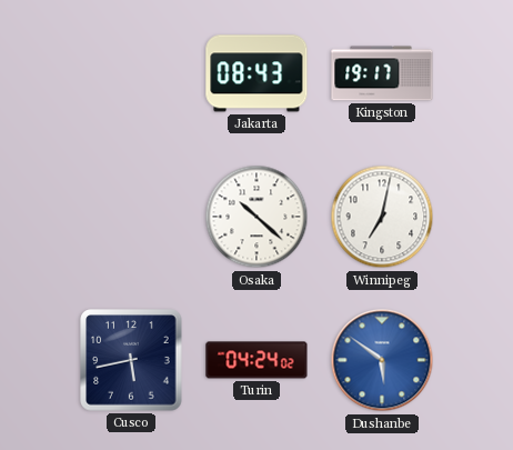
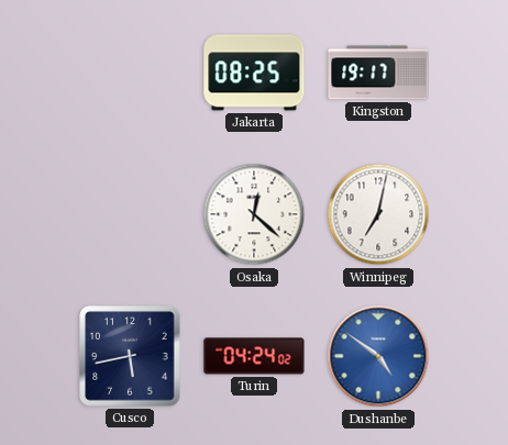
Jakarta: 08:43 -> 08:25
Osaka: 10:22 -> 12:22
Dushanbe: 5:51 -> 4:51
